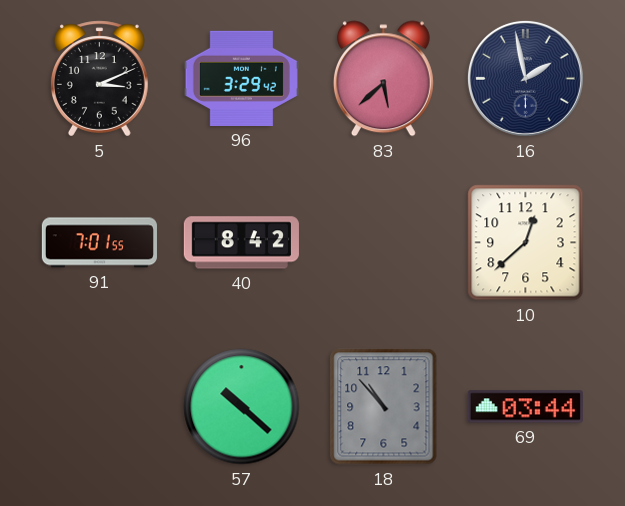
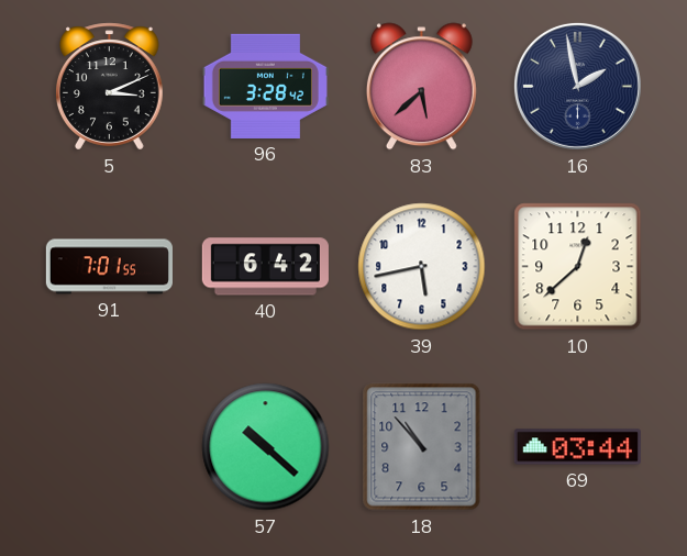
96: 3:29 -> 3:28
40: 8:42 -> 6:42
39: none -> 5:43
